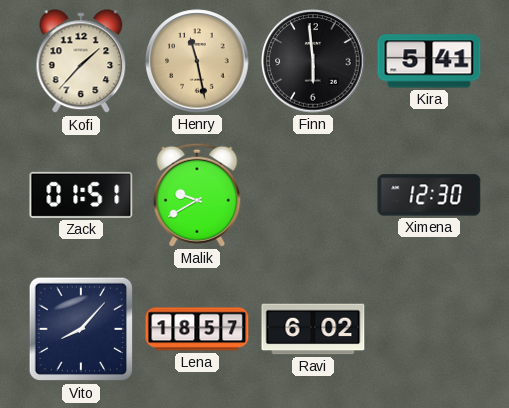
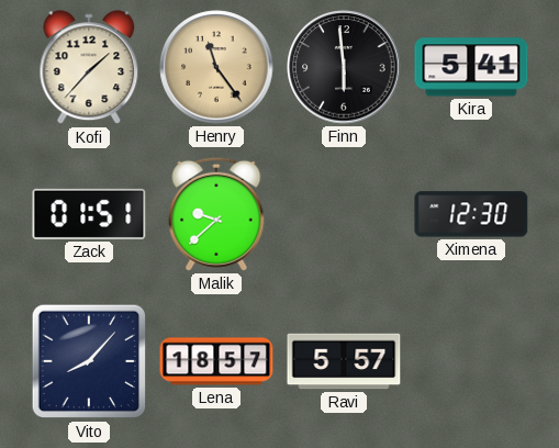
Henry: 11:28 -> 11:24
Malik: 9:40 -> 9:38
Ravi: 6:02 -> 5:57
